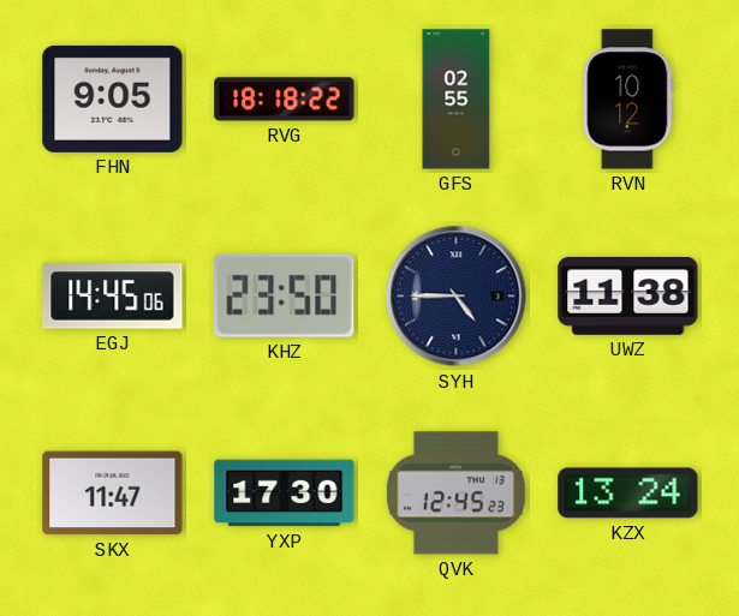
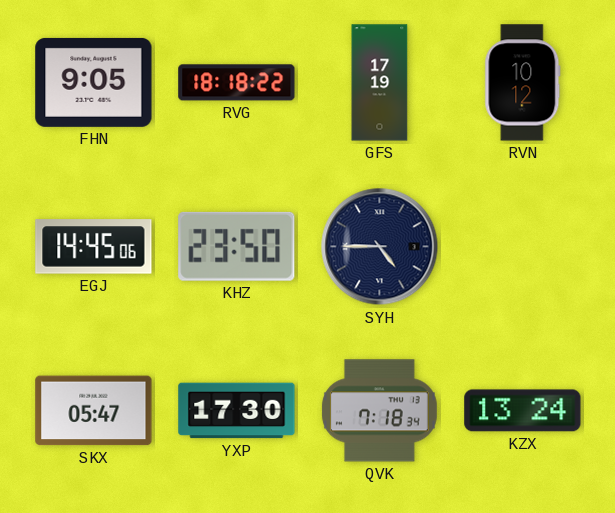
GFS: 02:55 -> 17:19
UWZ: 11:38 -> none
SKX: 11:47 -> 05:47
QVK: 12:45 -> 7:18
